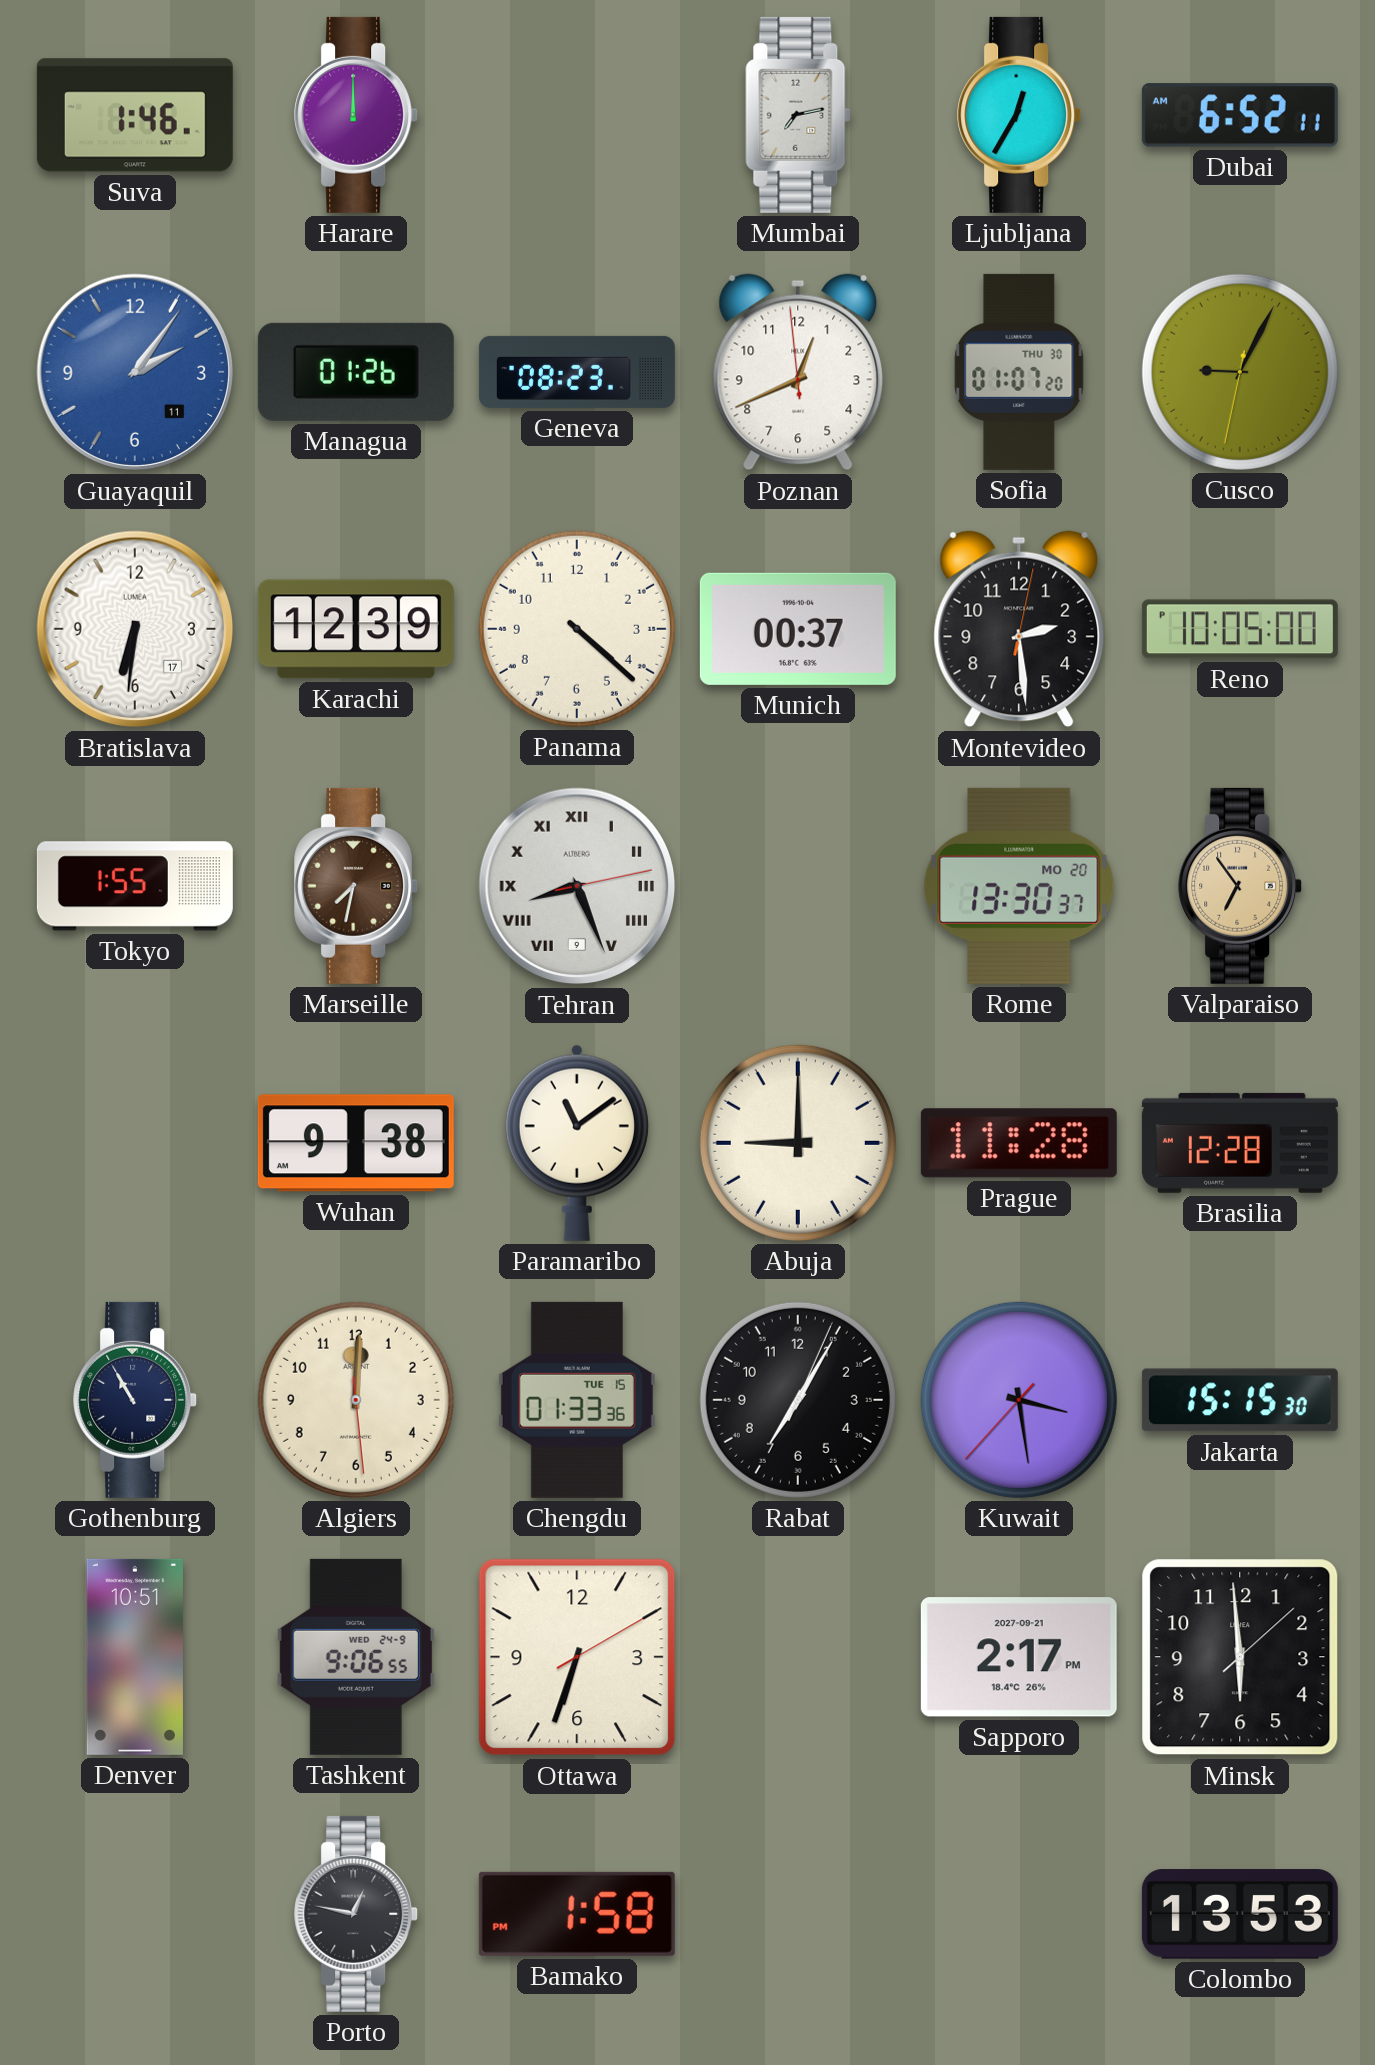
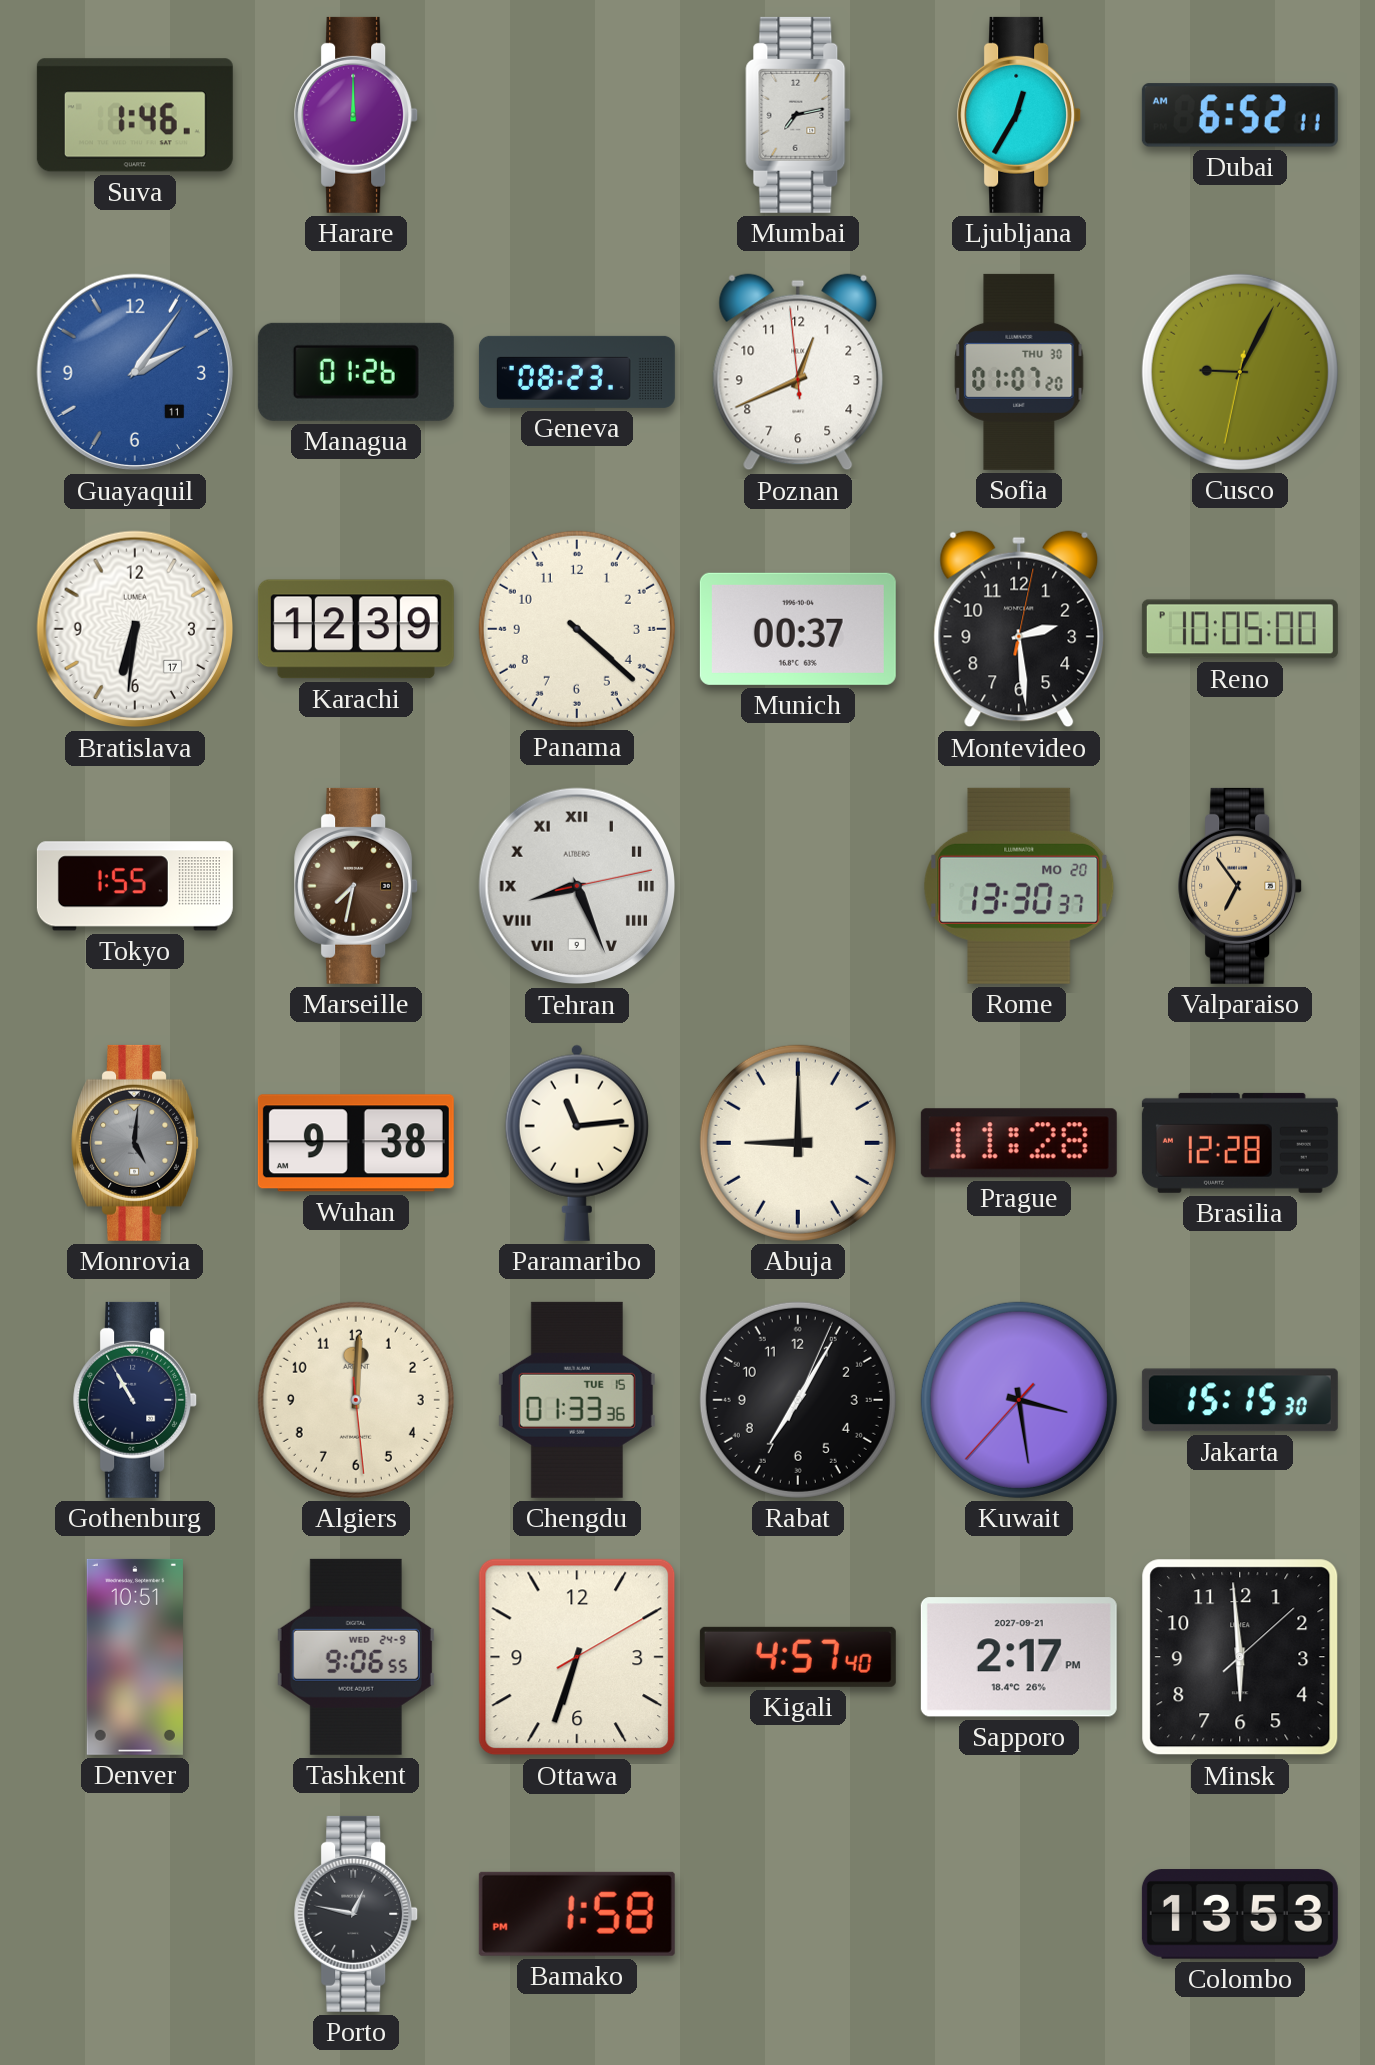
Monrovia: none -> 5:01
Paramaribo: 11:09 -> 11:14
Kigali: none -> 4:57
